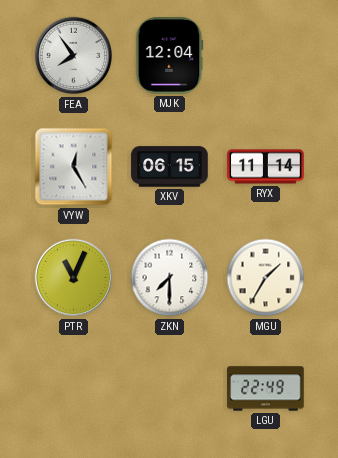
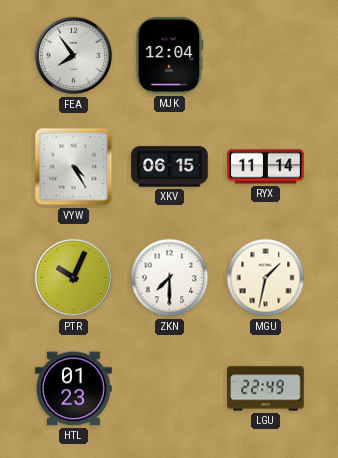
VYW: 12:25 -> 4:25
PTR: 11:04 -> 10:04
MGU: 1:35 -> 1:32
HTL: none -> 01:23
